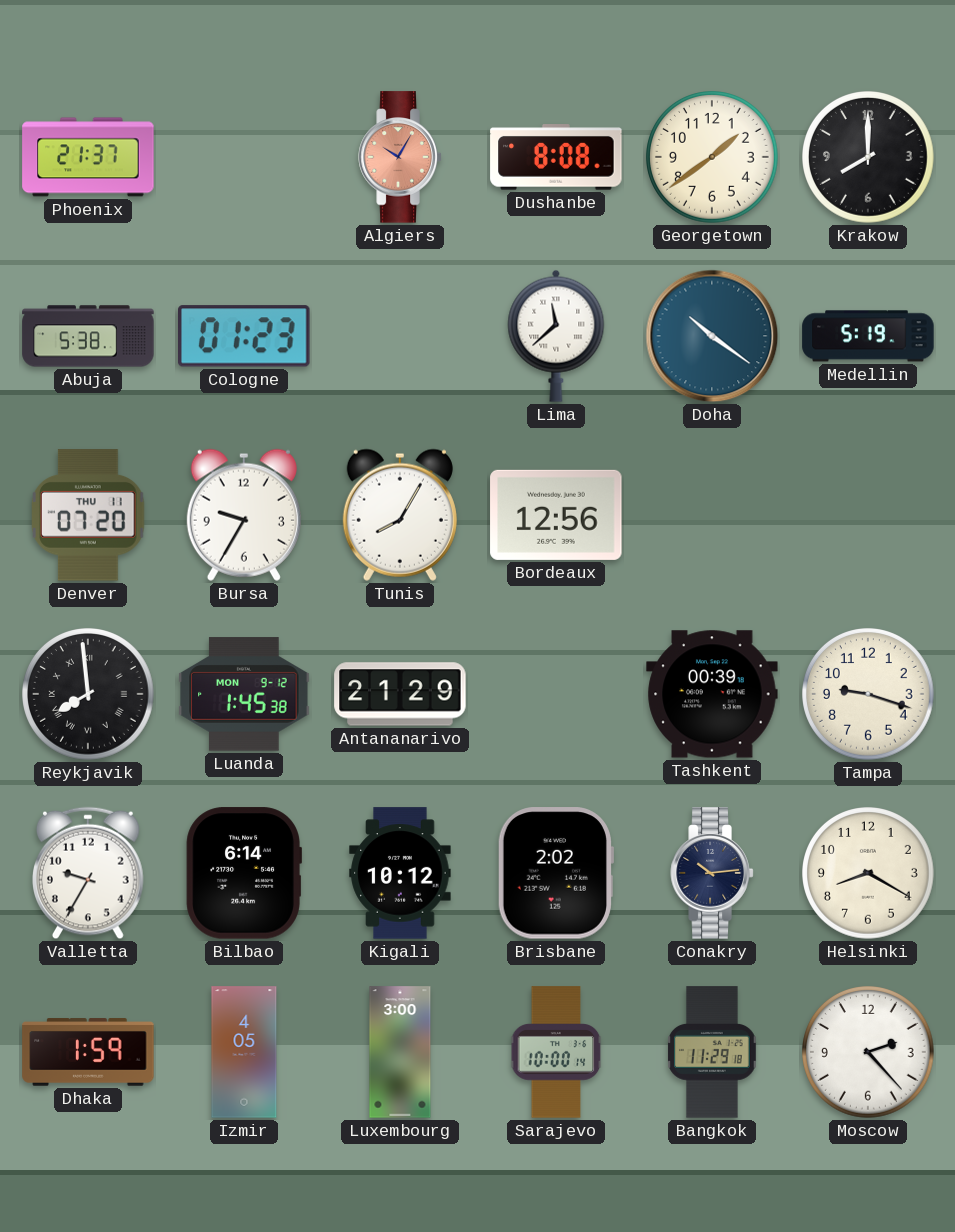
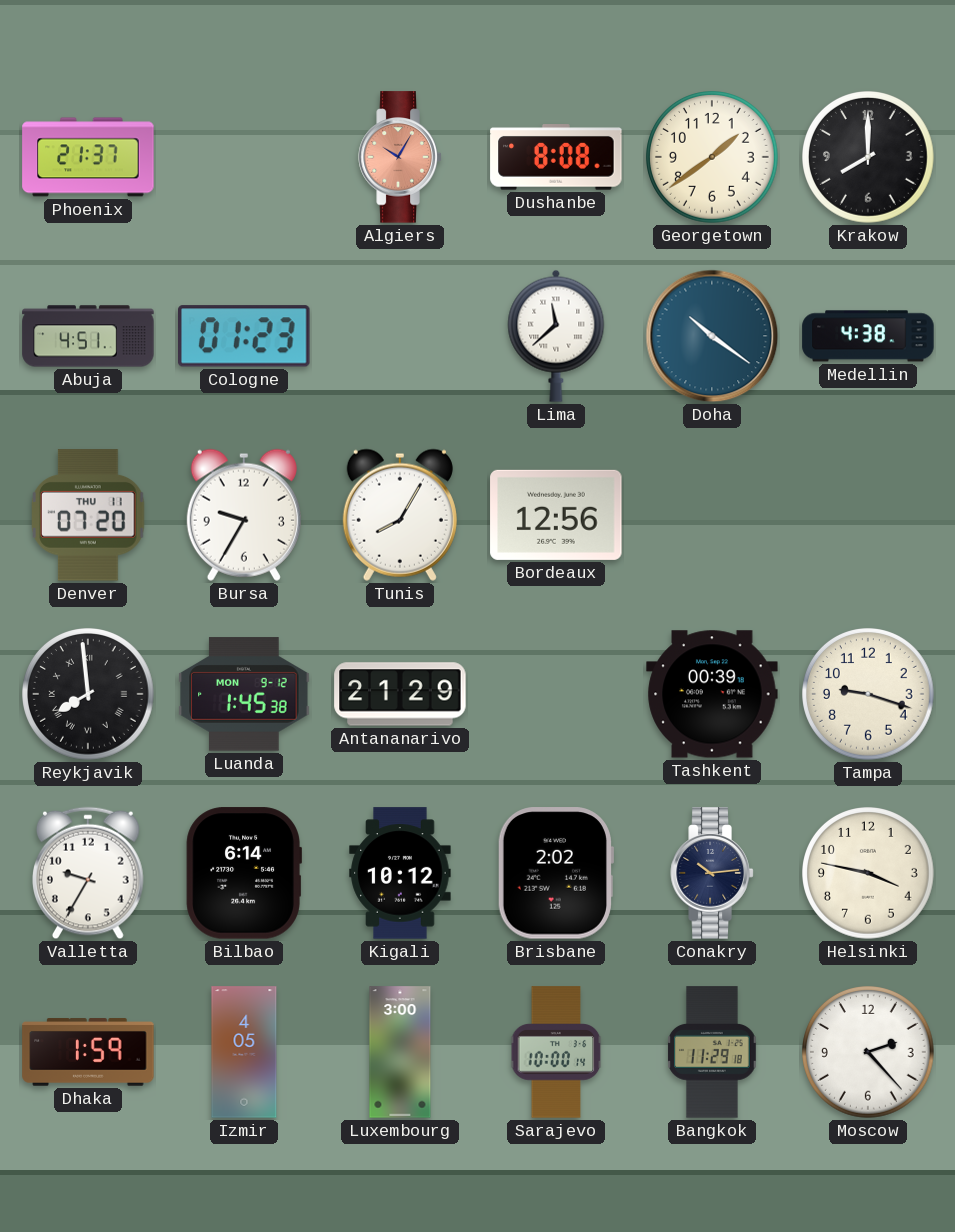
Abuja: 5:38 -> 4:51
Medellin: 5:19 -> 4:38
Helsinki: 8:20 -> 3:47
